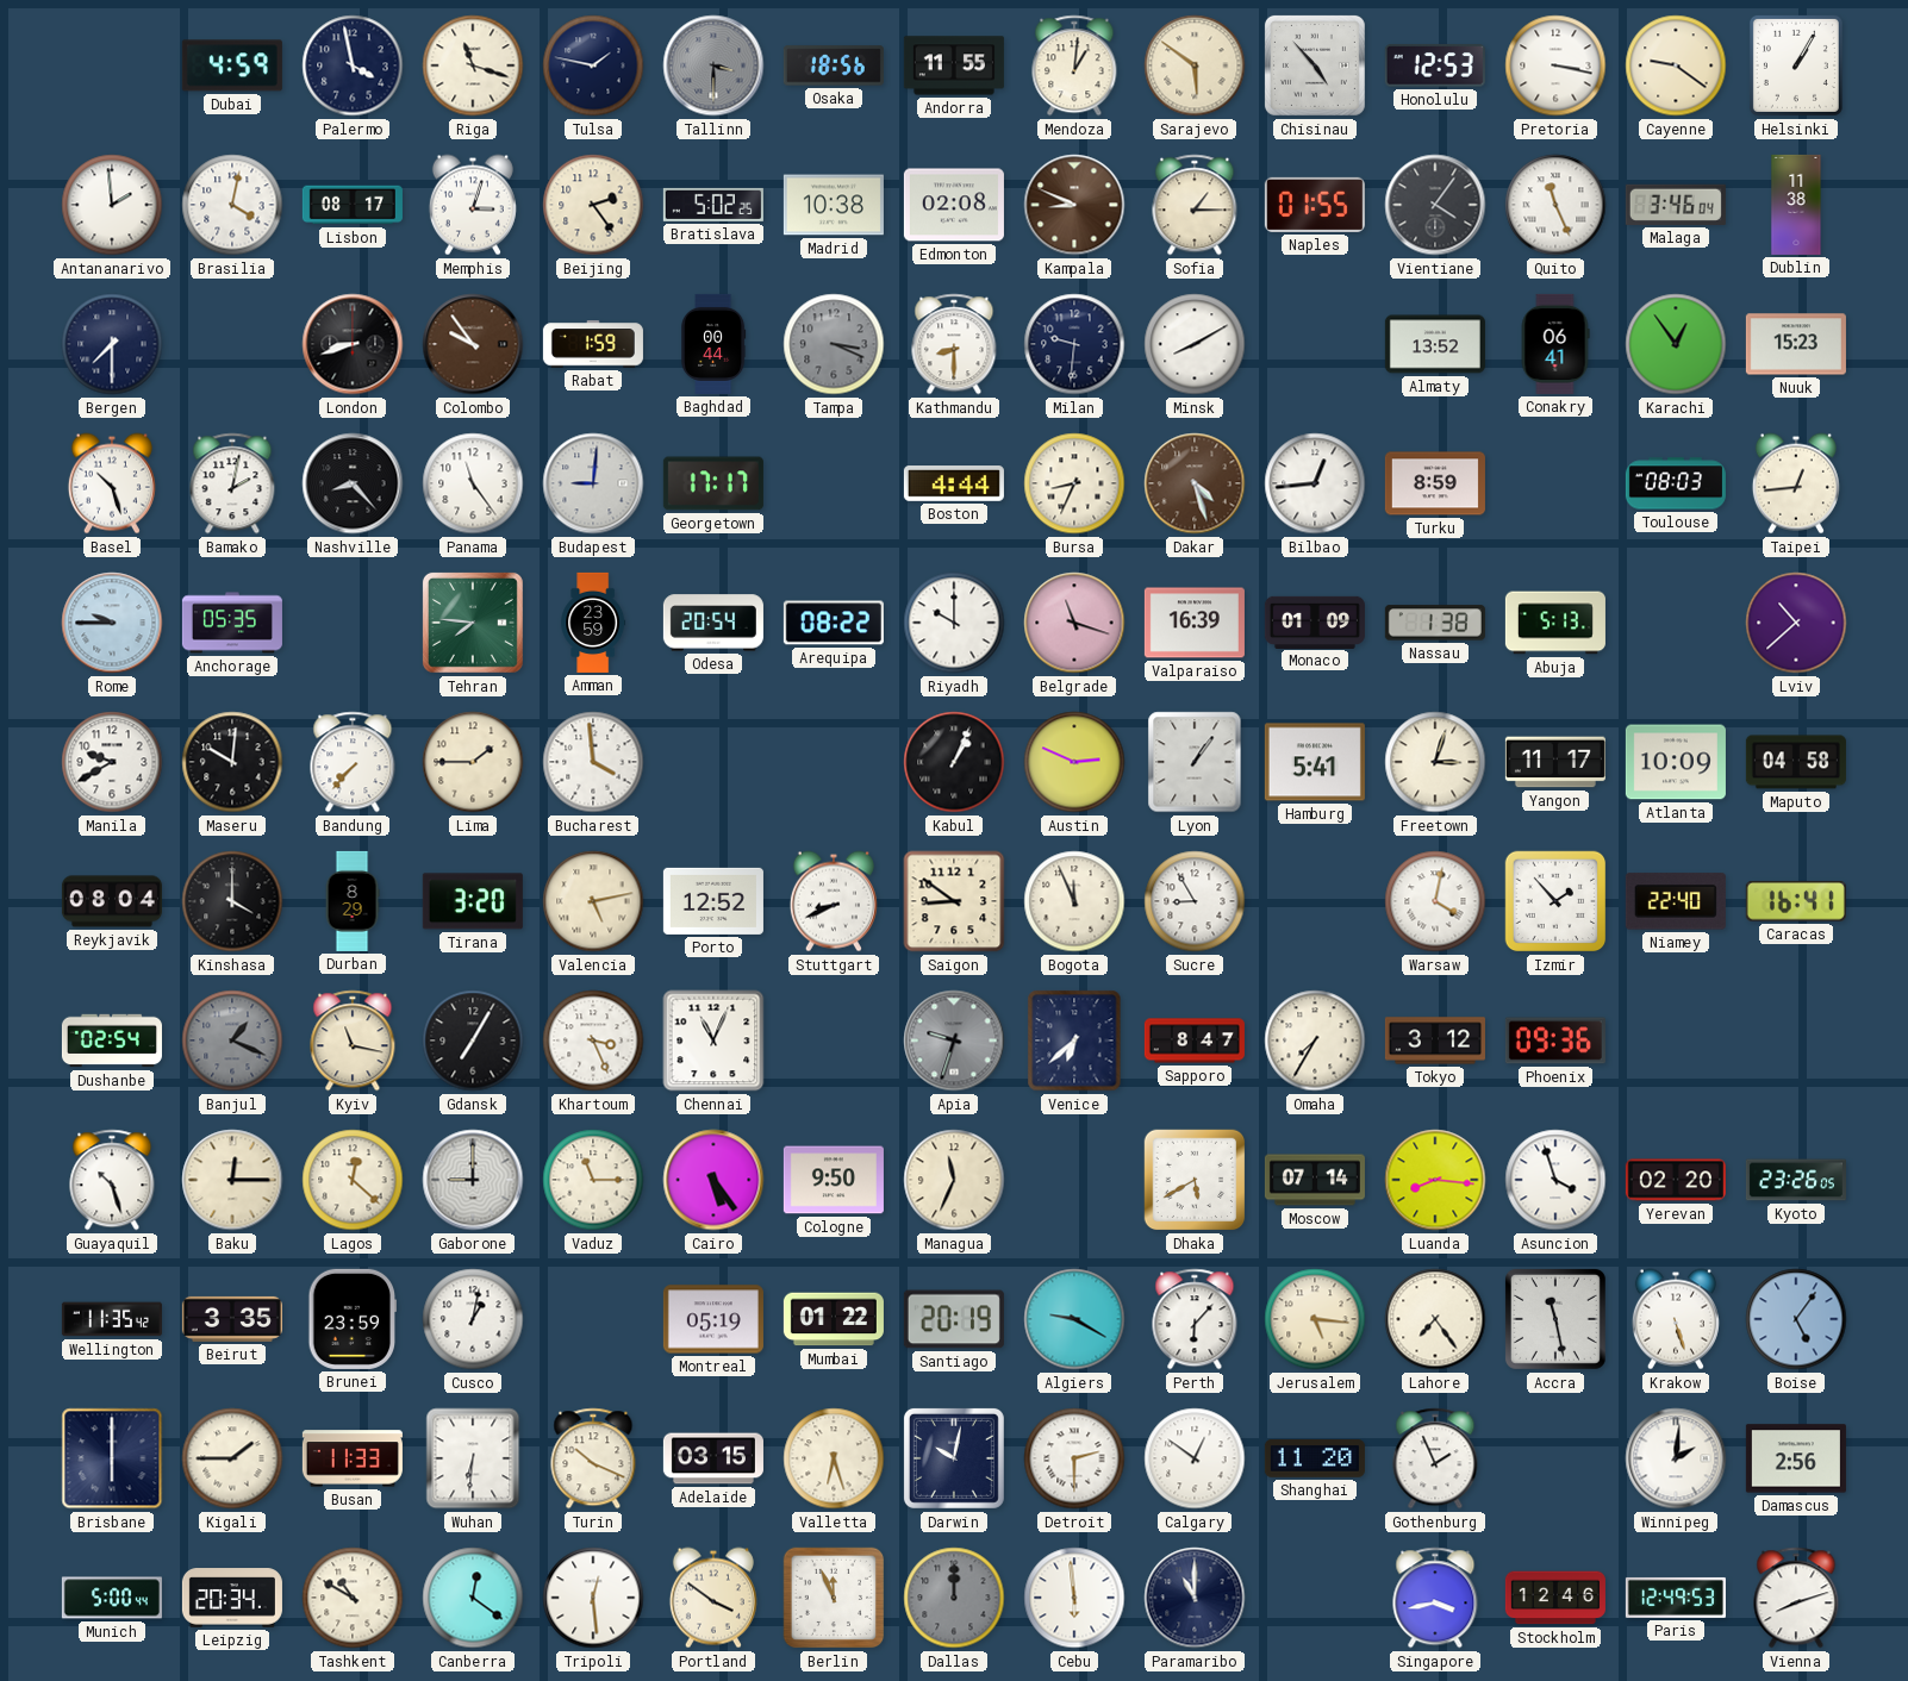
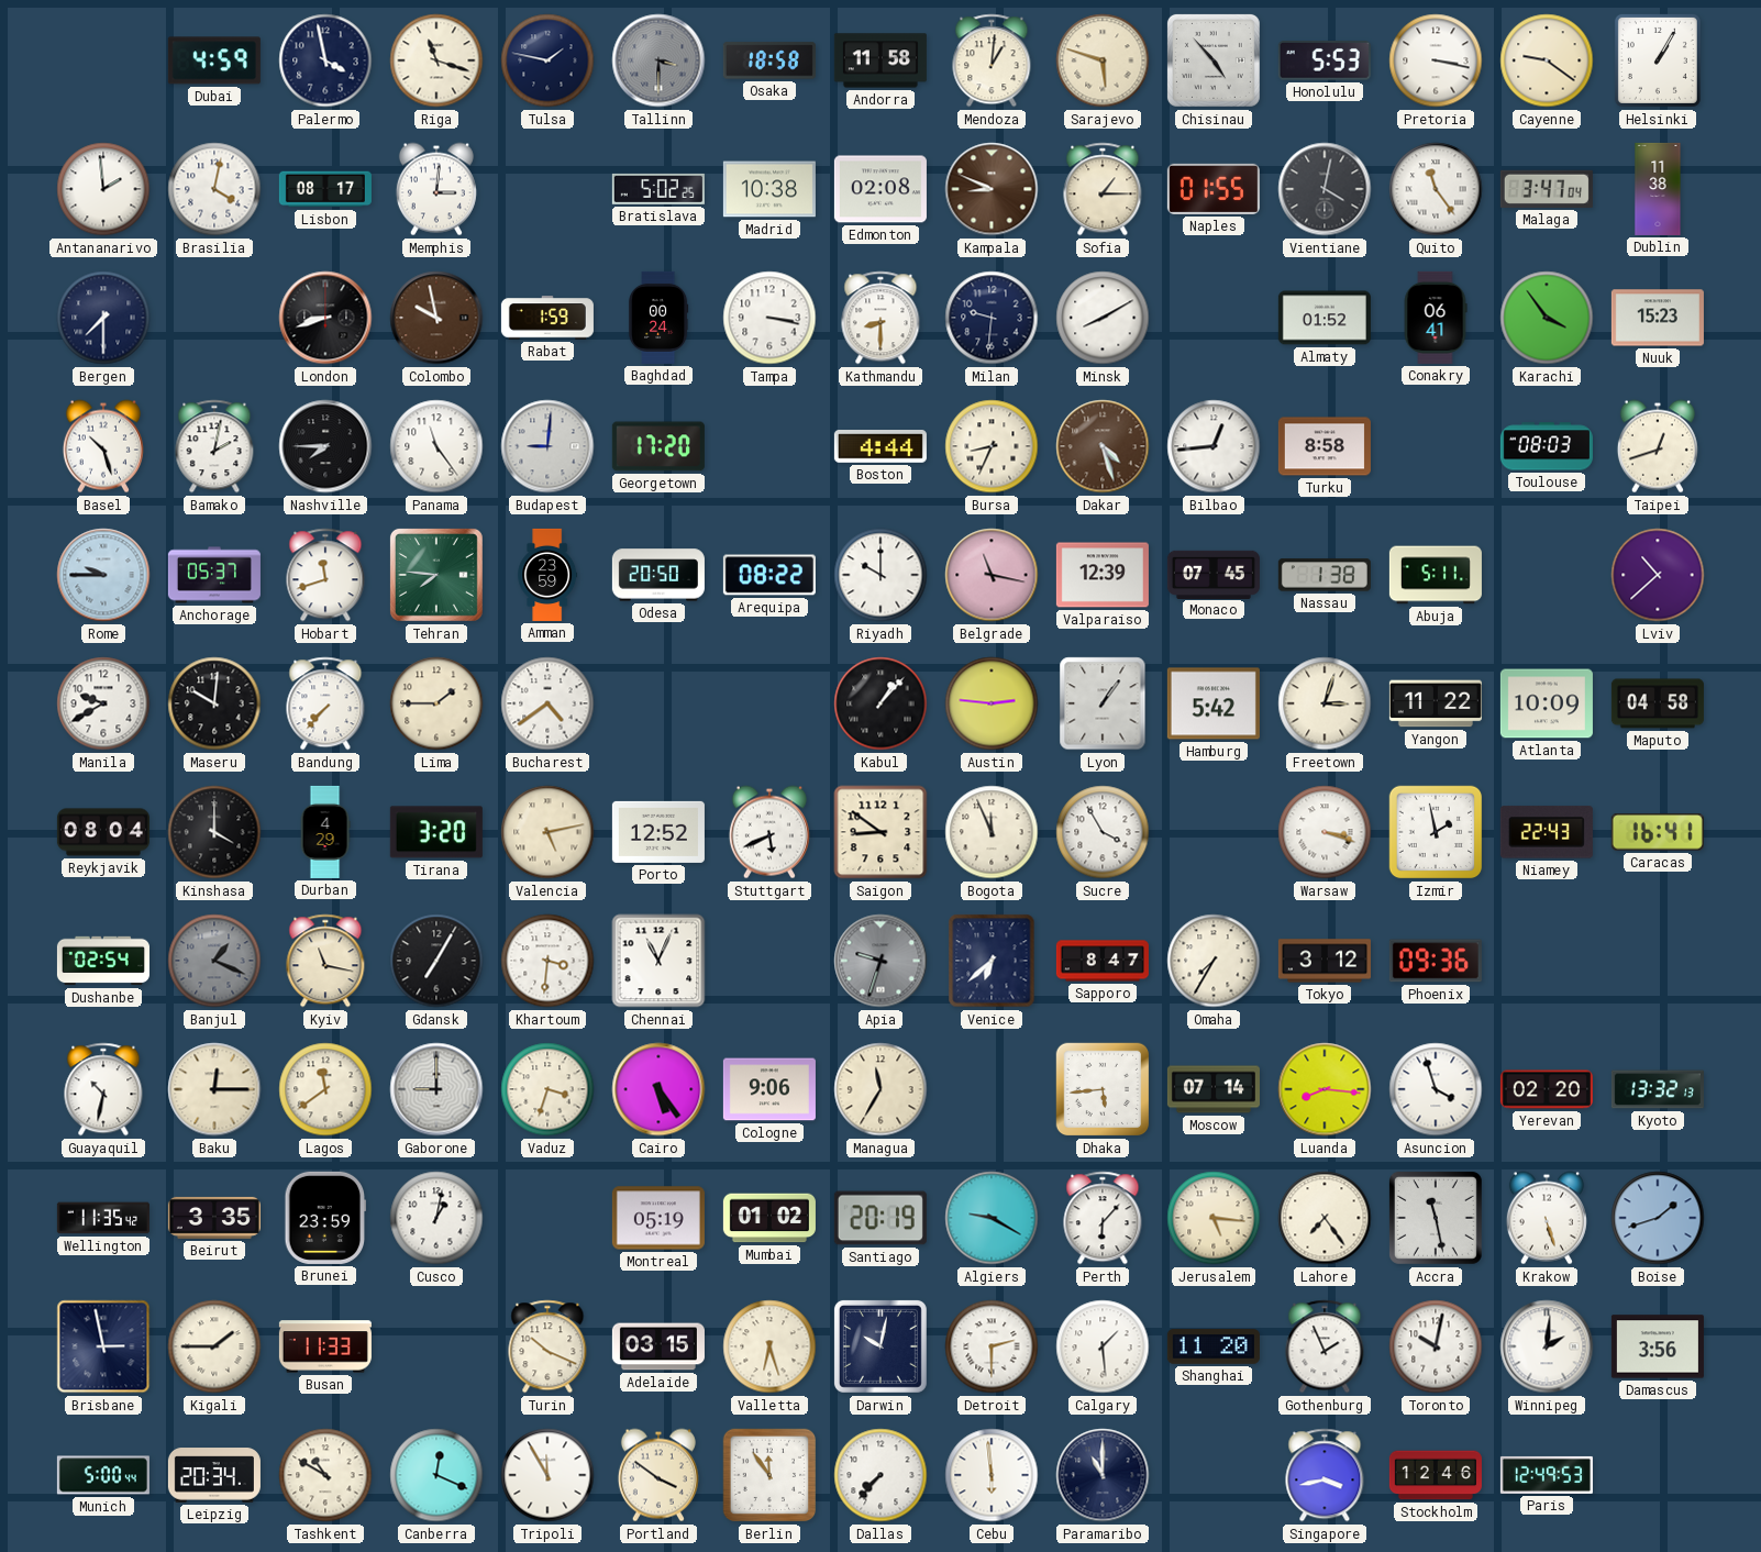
Osaka: 18:56 -> 18:58
Andorra: 11:55 -> 11:58
Sarajevo: 5:51 -> 5:48
Honolulu: 12:53 -> 5:53
Memphis: 3:03 -> 3:01
Beijing: 2:24 -> none
Vientiane: 4:06 -> 4:02
Quito: 11:26 -> 11:24
Malaga: 3:46 -> 3:47
Colombo: 9:54 -> 9:58
Baghdad: 00:44 -> 00:24
Tampa: 3:19 -> 3:17
Tampa dial: grey -> white
Almaty: 13:52 -> 01:52
Karachi: 12:54 -> 3:54
Nashville: 8:23 -> 7:45
Georgetown: 17:17 -> 17:20
Turku: 8:59 -> 8:58
Taipei: 12:44 -> 12:42
Anchorage: 05:35 -> 05:37
Hobart: none -> 11:42
Odesa: 20:54 -> 20:50
Belgrade: 11:18 -> 11:17
Valparaiso: 16:39 -> 12:39
Monaco: 01:09 -> 07:45
Abuja: 5:13 -> 5:11
Bucharest: 3:59 -> 4:39
Kabul: 1:04 -> 1:07
Austin: 2:49 -> 2:46
Hamburg: 5:41 -> 5:42
Yangon: 11:17 -> 11:22
Durban: 8:29 -> 4:29
Stuttgart: 8:41 -> 5:41
Sucre: 8:55 -> 3:55
Warsaw: 4:02 -> 3:18
Izmir: 1:53 -> 1:58
Niamey: 22:40 -> 22:43
Khartoum: 3:26 -> 3:31
Guayaquil: 10:27 -> 10:32
Lagos: 12:22 -> 11:39
Vaduz: 11:15 -> 3:33
Cologne: 9:50 -> 9:06
Managua: 11:34 -> 11:35
Dhaka: 5:40 -> 5:44
Kyoto: 23:26 -> 13:32
Mumbai: 01:22 -> 01:02
Boise: 5:06 -> 1:42
Brisbane: 6:00 -> 2:58
Wuhan: 6:31 -> none
Calgary: 12:51 -> 1:29
Toronto: none -> 10:02
Damascus: 2:56 -> 3:56
Canberra: 12:21 -> 12:19
Tripoli: 12:29 -> 11:55
Berlin: 11:56 -> 11:54
Dallas: 12:00 -> 7:37
Dallas dial: grey -> white
Vienna: 8:12 -> none
